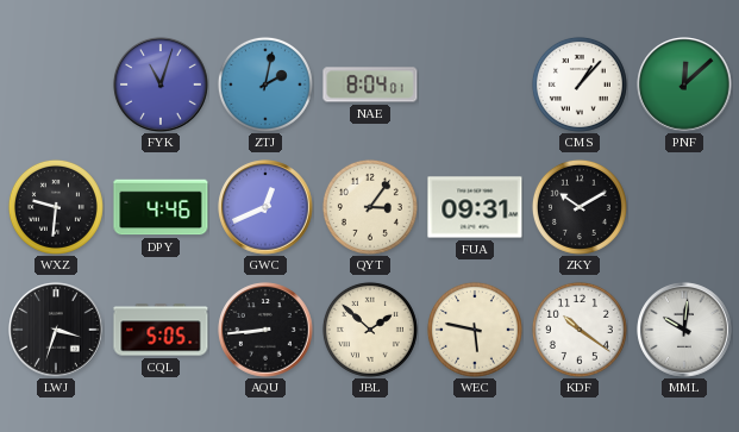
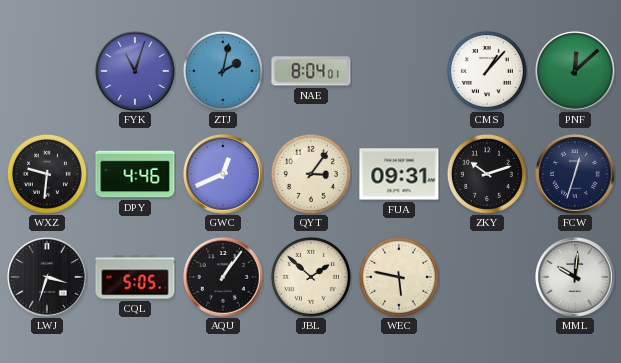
ZKY: 10:10 -> 10:12
FCW: none -> 12:33
AQU: 8:44 -> 1:06
KDF: 10:21 -> none
